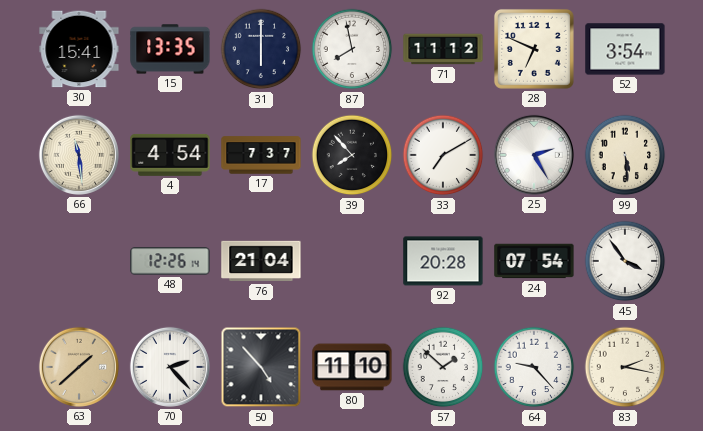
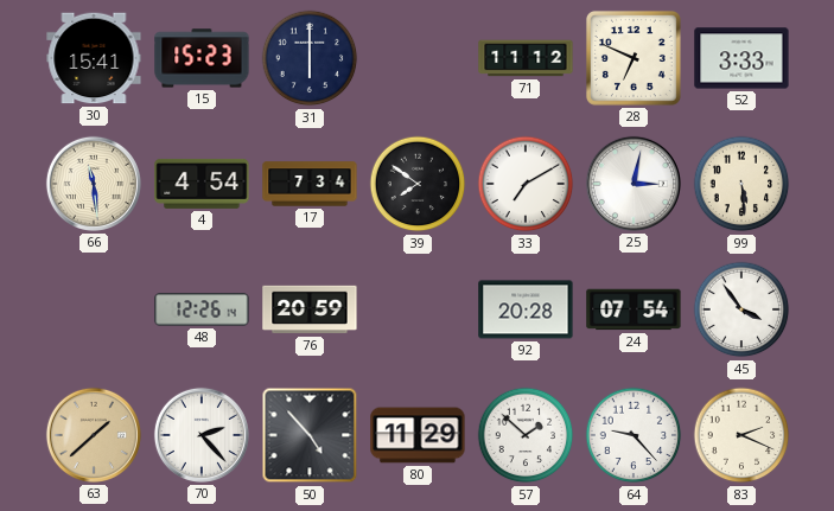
15: 13:35 -> 15:23
87: 7:58 -> none
52: 3:54 -> 3:33
17: 7:37 -> 7:34
39: 7:53 -> 7:51
25: 2:25 -> 3:02
76: 21:04 -> 20:59
80: 11:10 -> 11:29
83: 2:17 -> 2:19
